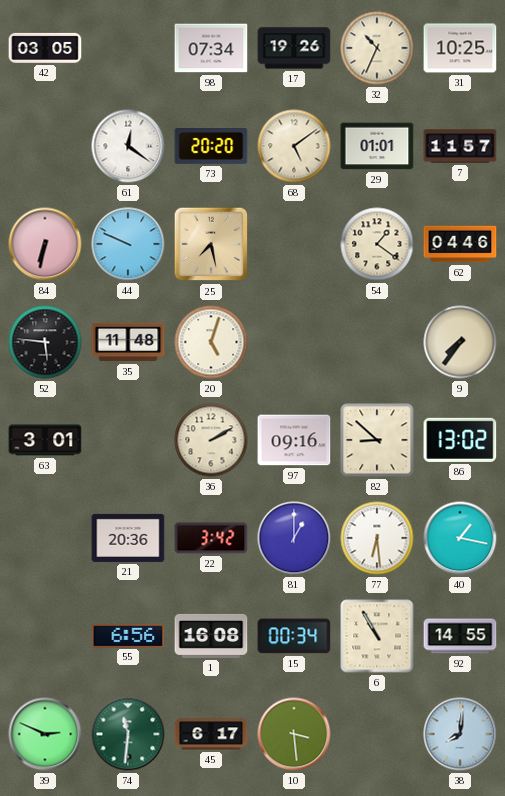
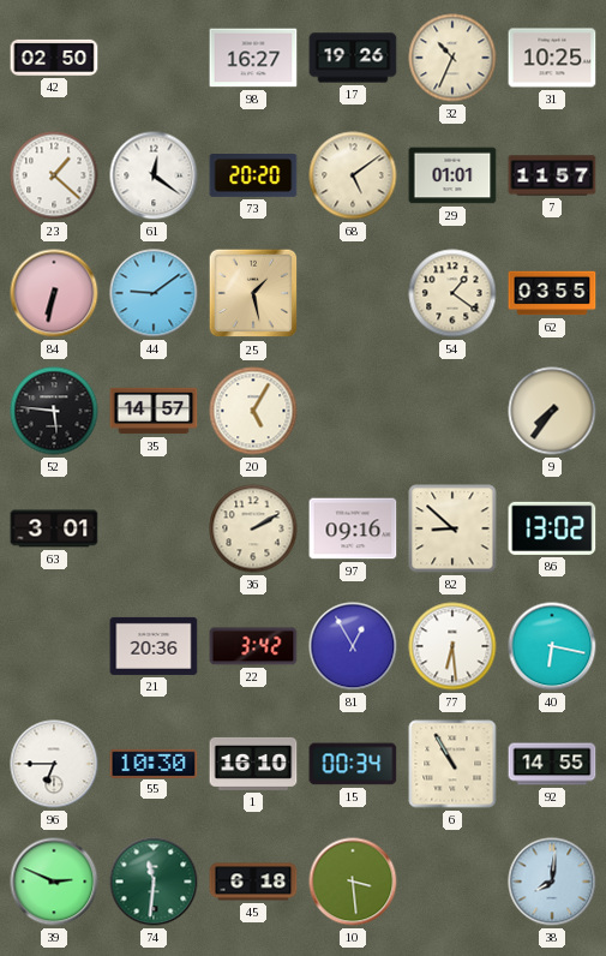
42: 03:05 -> 02:50
98: 07:34 -> 16:27
23: none -> 1:22
44: 9:49 -> 9:09
25: 7:28 -> 1:28
62: 04:46 -> 03:55
35: 11:48 -> 14:57
20: 5:03 -> 5:05
81: 1:00 -> 12:55
40: 1:17 -> 6:17
96: none -> 6:45
55: 6:56 -> 10:30
1: 16:08 -> 16:10
45: 6:17 -> 6:18
